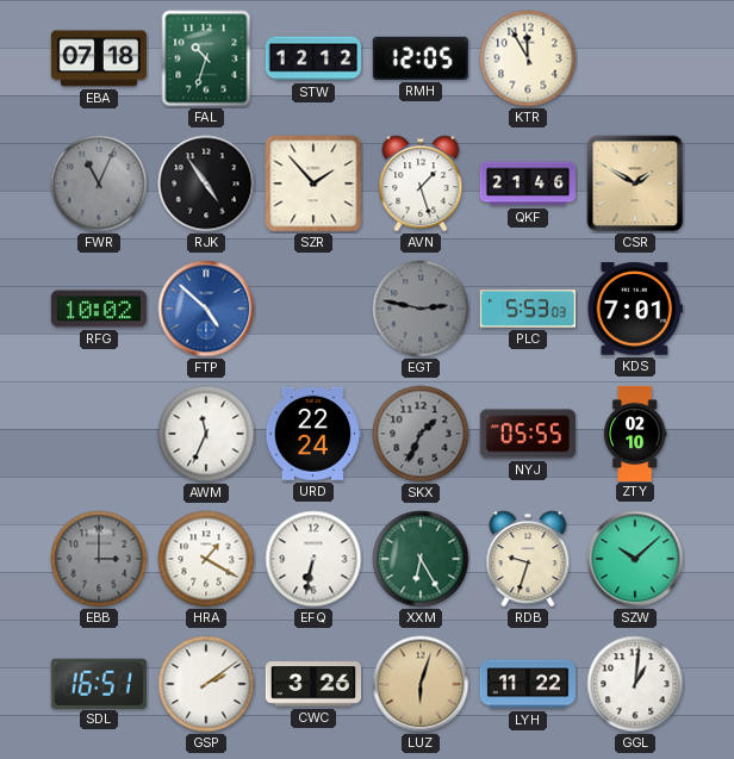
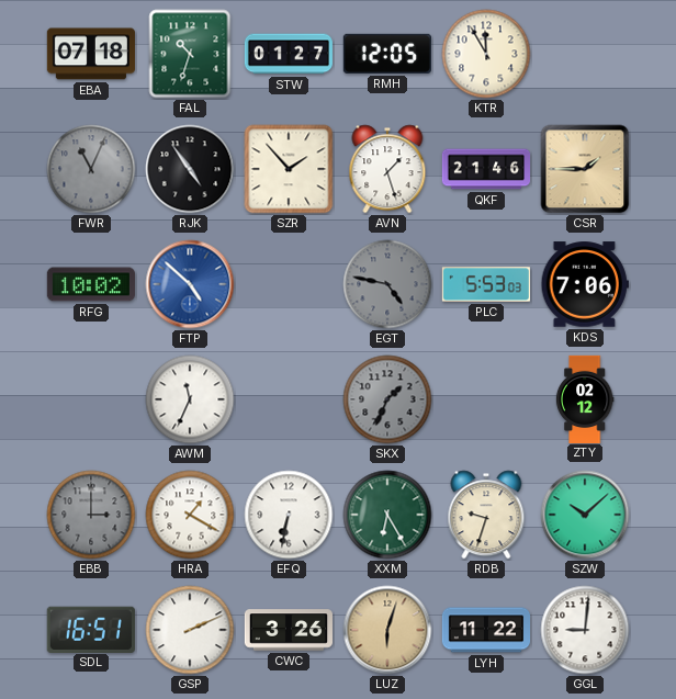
STW: 12:12 -> 01:27
CSR: 1:50 -> 1:45
EGT: 2:47 -> 4:47
KDS: 7:01 -> 7:06
URD: 22:24 -> none
NYJ: 05:55 -> none
ZTY: 02:10 -> 02:12
GSP: 2:09 -> 2:11
GGL: 1:01 -> 9:01
